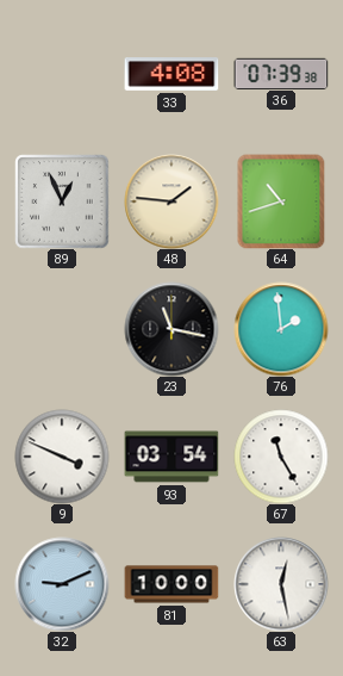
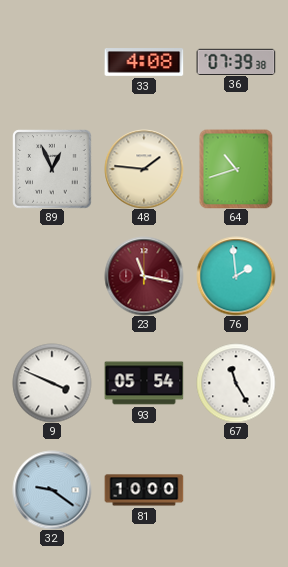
23 dial: black -> burgundy
93: 03:54 -> 05:54
32: 9:11 -> 9:21
63: 12:28 -> none
